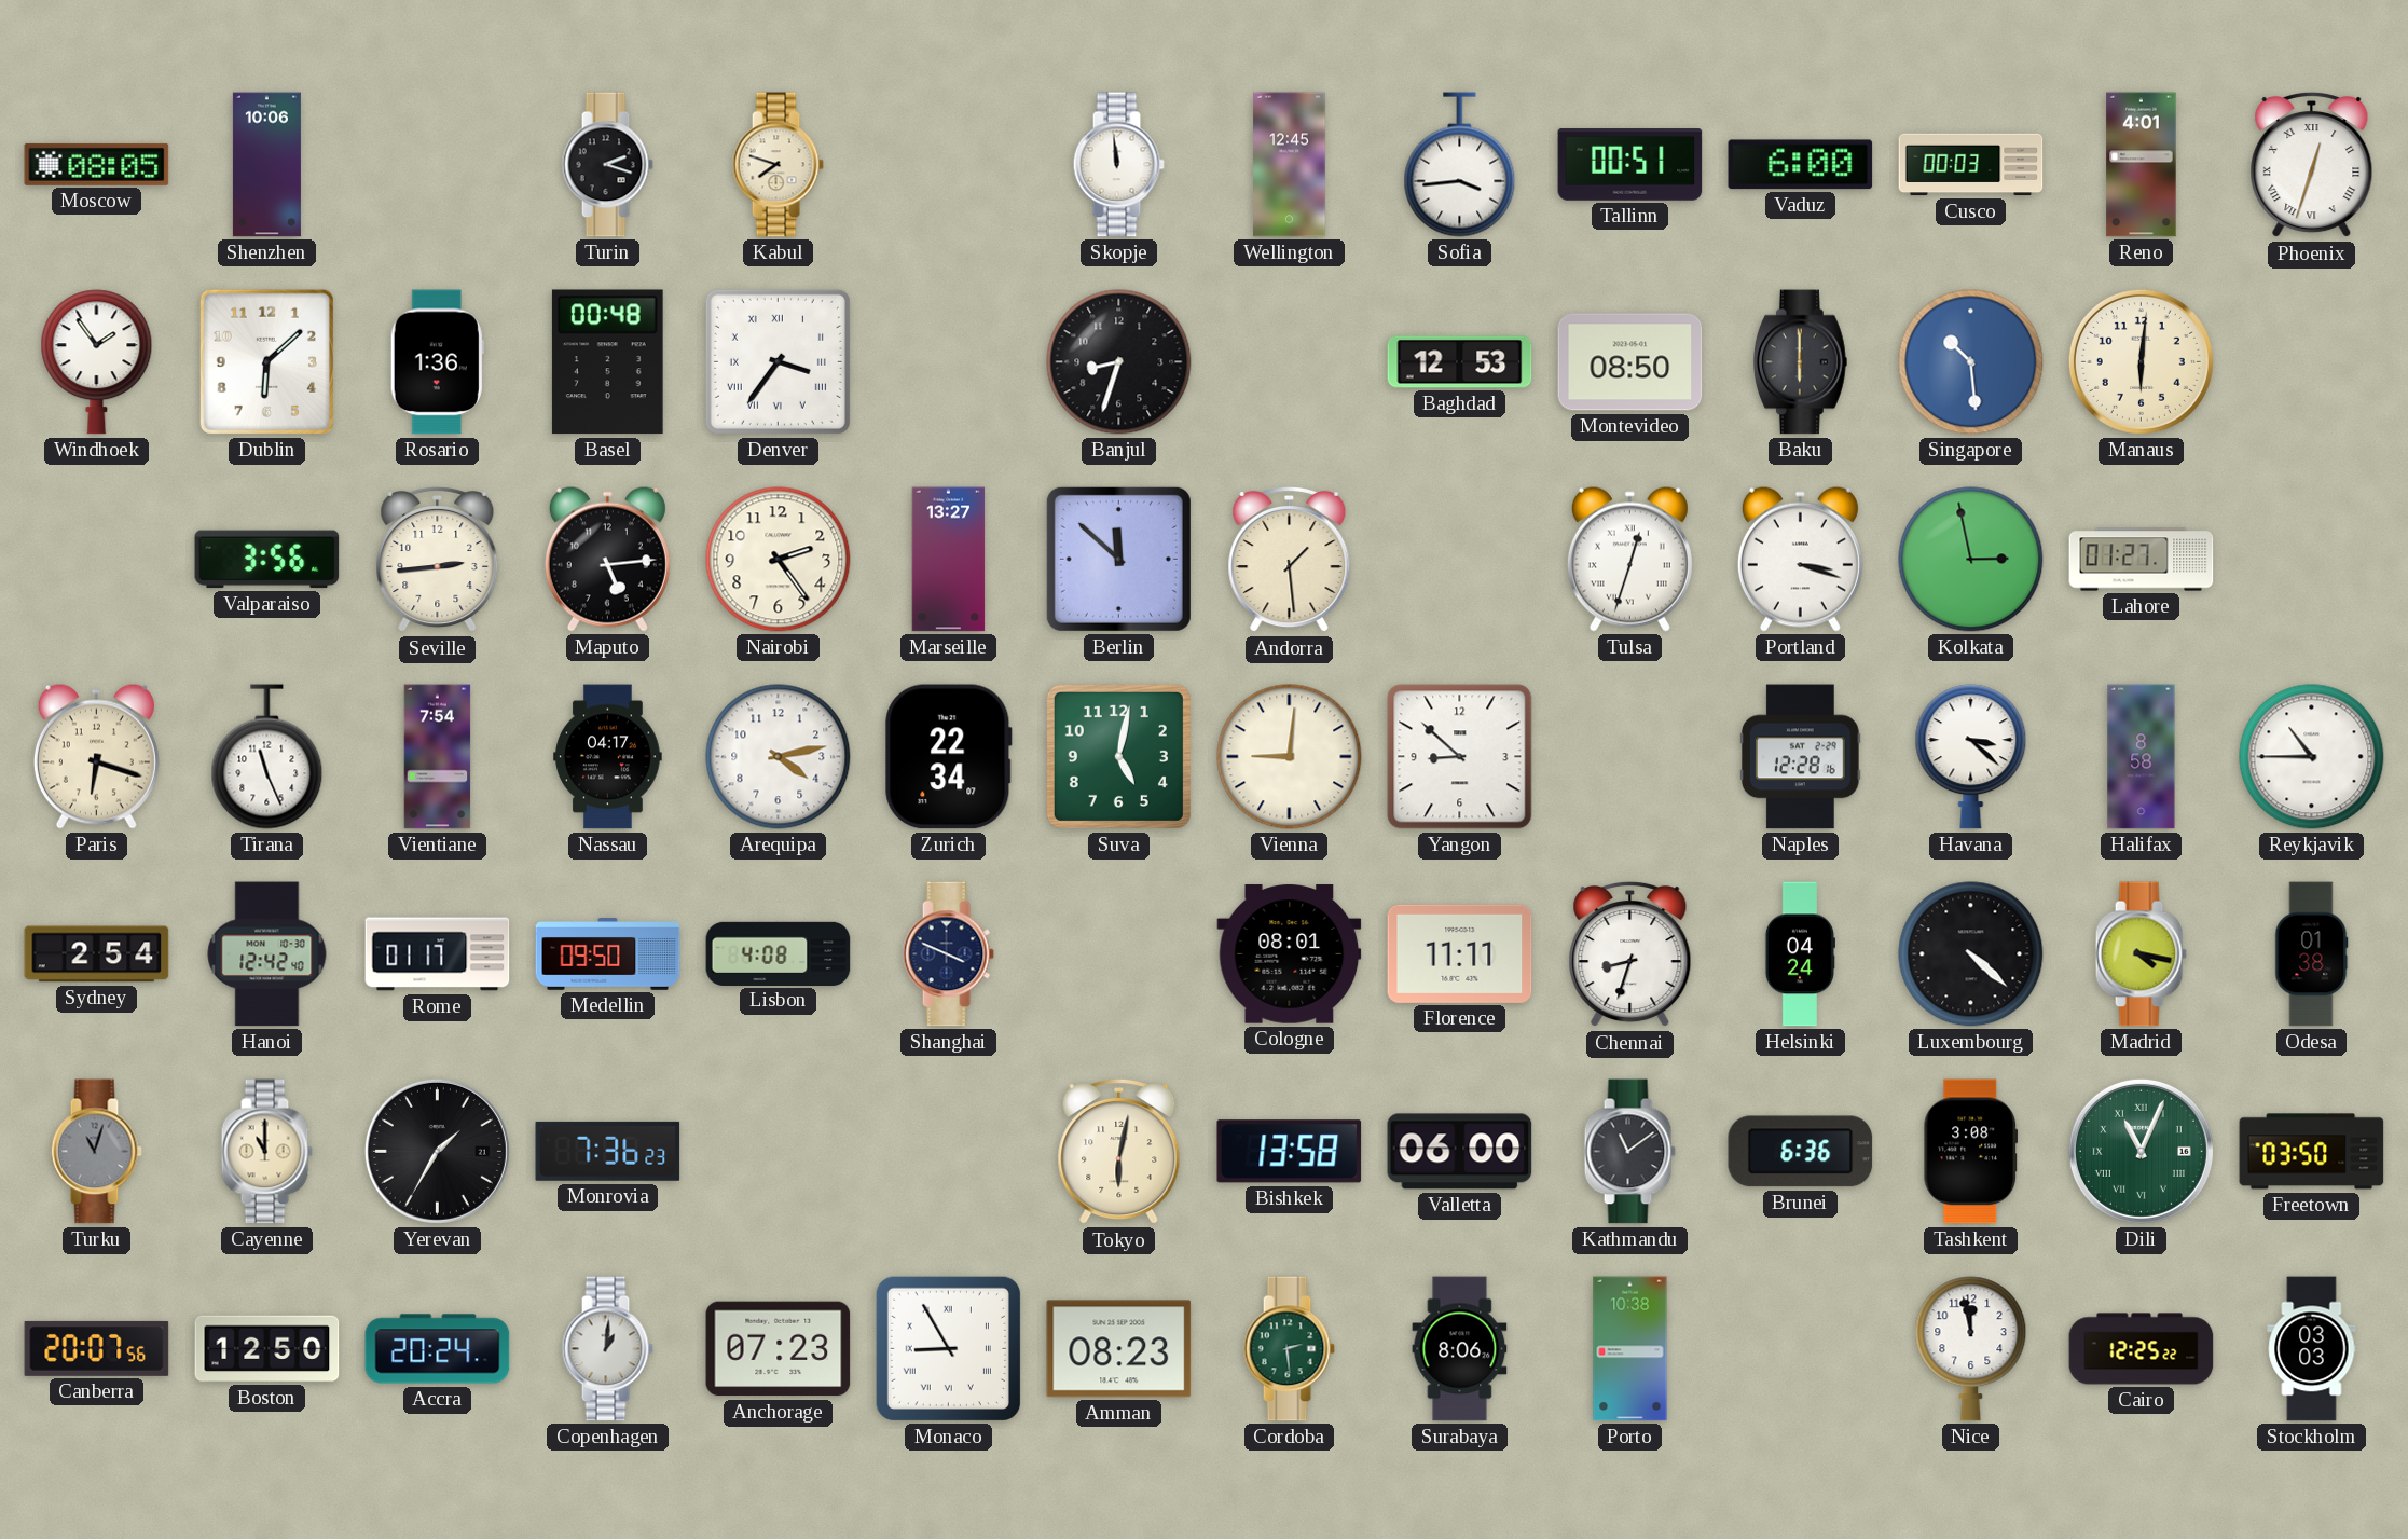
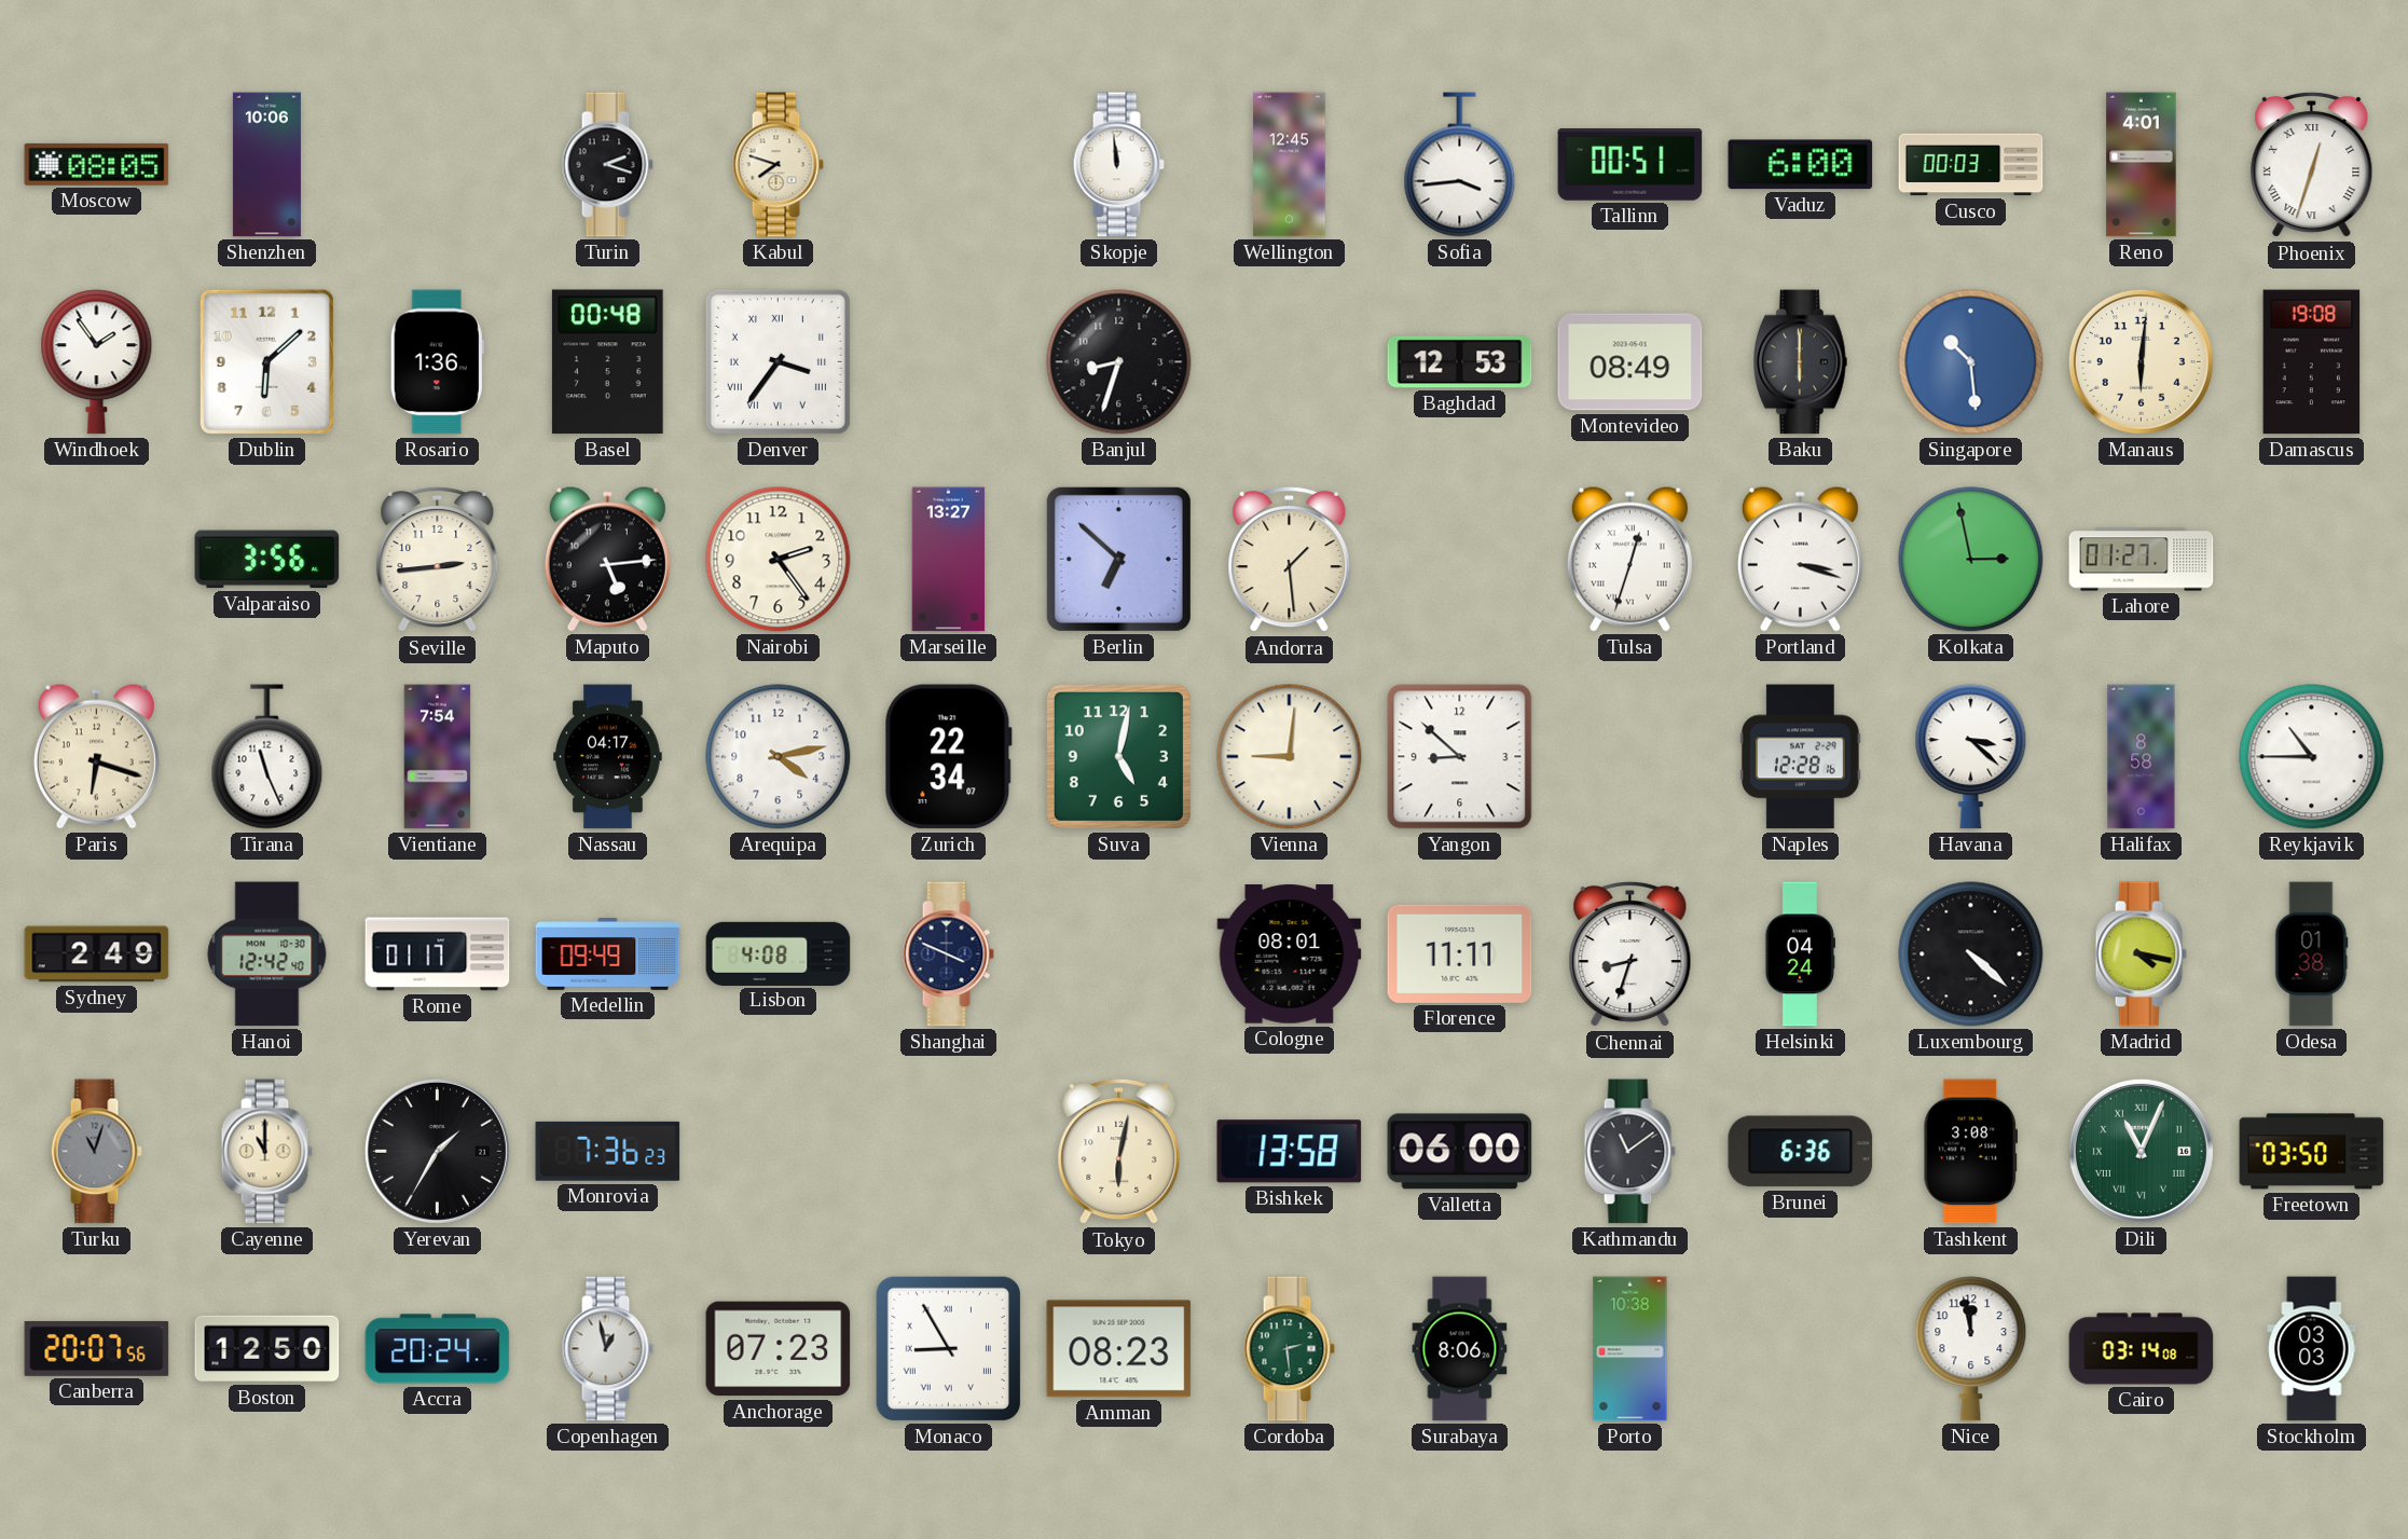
Montevideo: 08:50 -> 08:49
Damascus: none -> 19:08
Berlin: 11:52 -> 6:52
Sydney: 2:54 -> 2:49
Medellin: 09:50 -> 09:49
Copenhagen: 1:01 -> 12:58
Cairo: 12:25 -> 03:14
